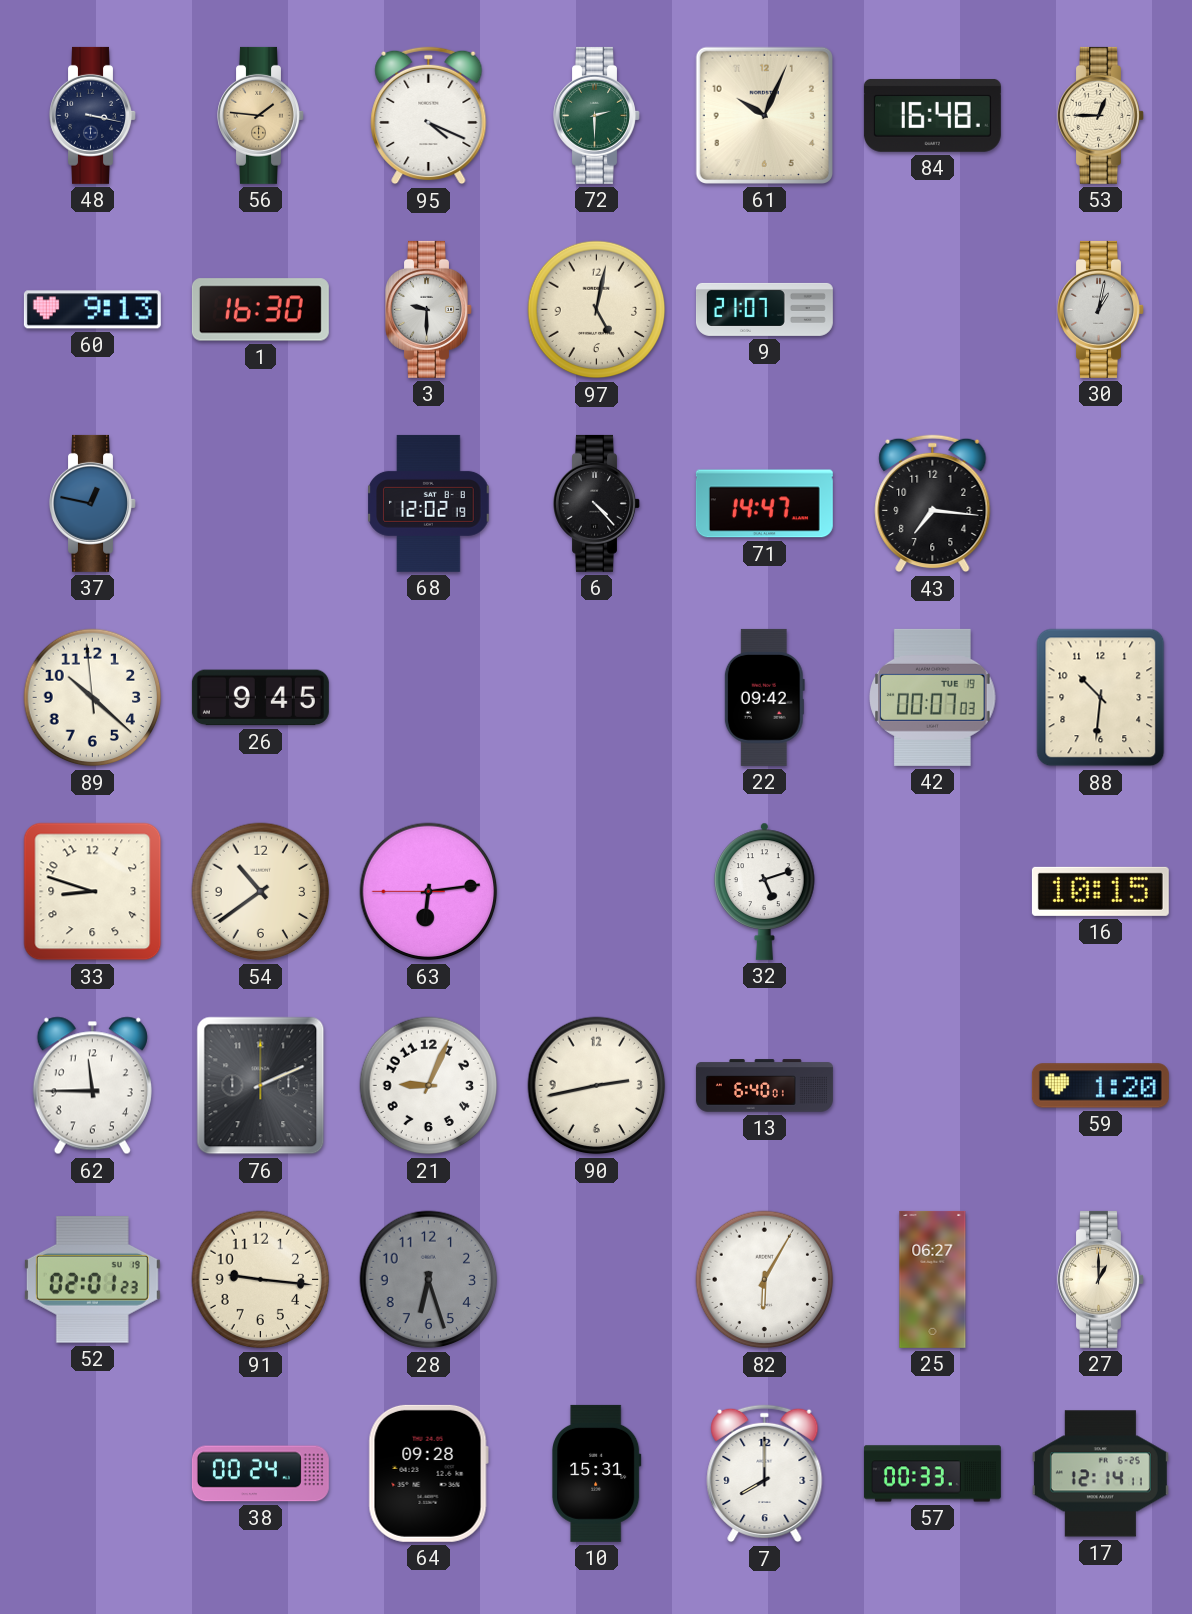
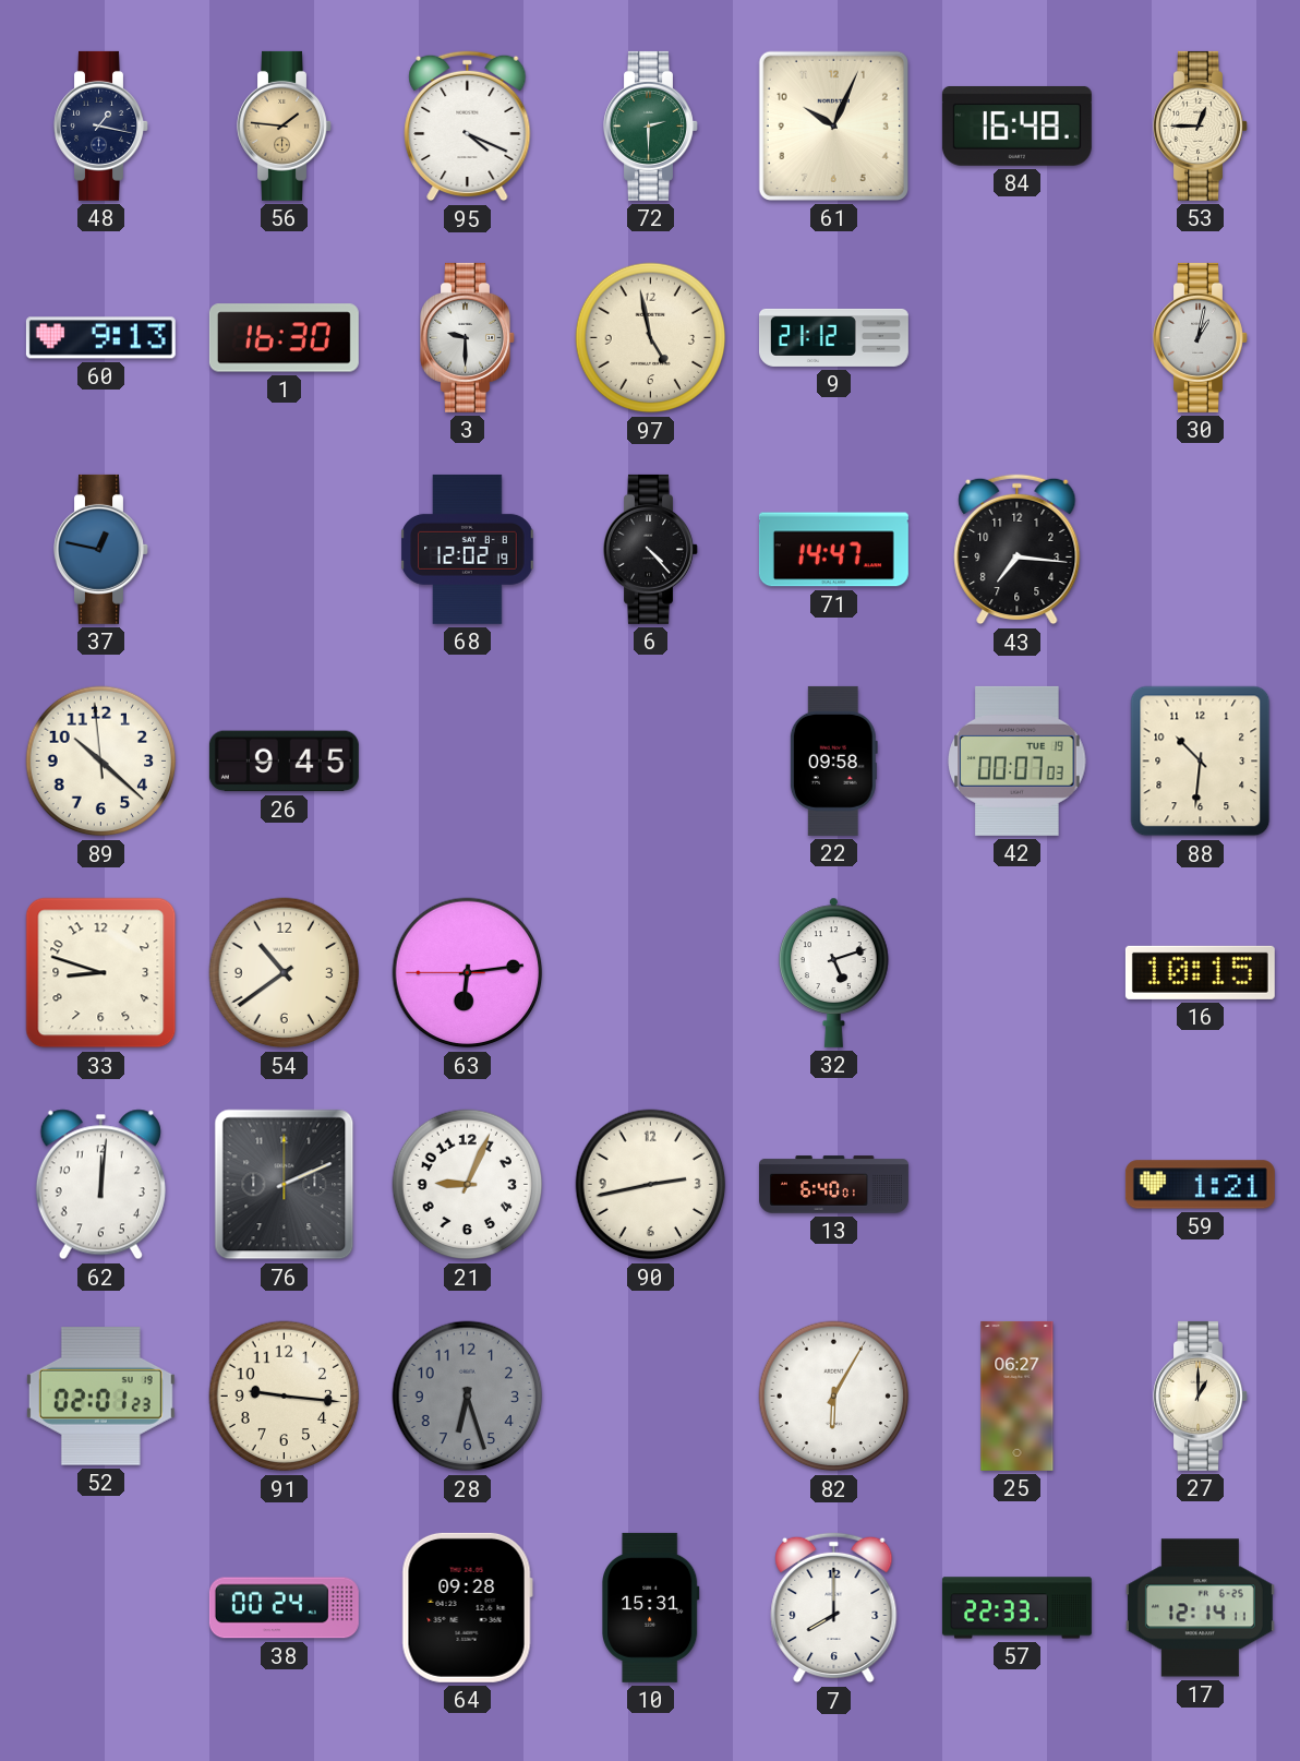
48: 3:17 -> 1:17
97: 5:02 -> 4:58
9: 21:07 -> 21:12
22: 09:42 -> 09:58
62: 11:45 -> 12:01
59: 1:20 -> 1:21
57: 00:33 -> 22:33
